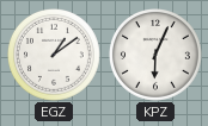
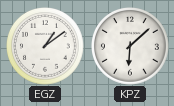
KPZ: 6:04 -> 6:08
